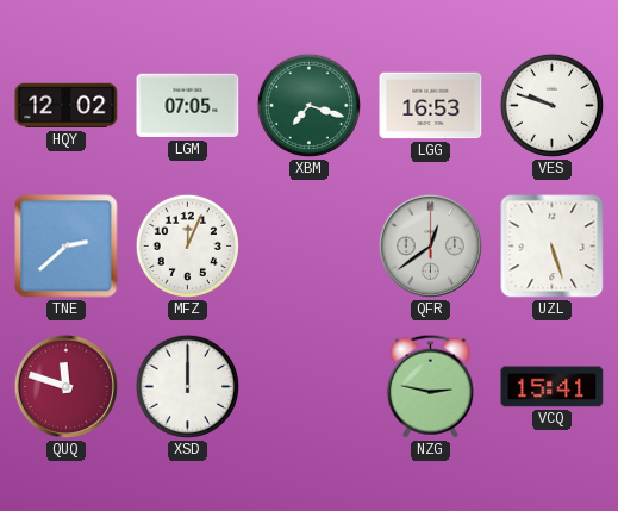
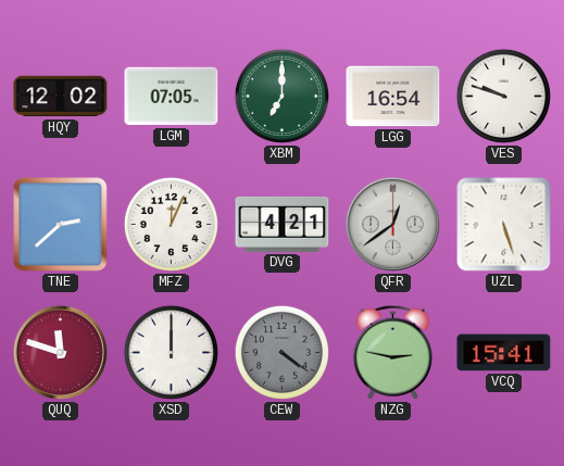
XBM: 7:18 -> 7:00
LGG: 16:53 -> 16:54
DVG: none -> 4:21
CEW: none -> 4:21
